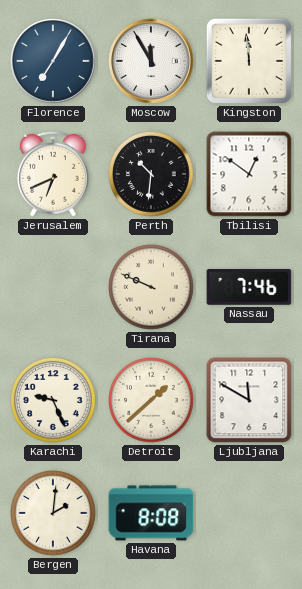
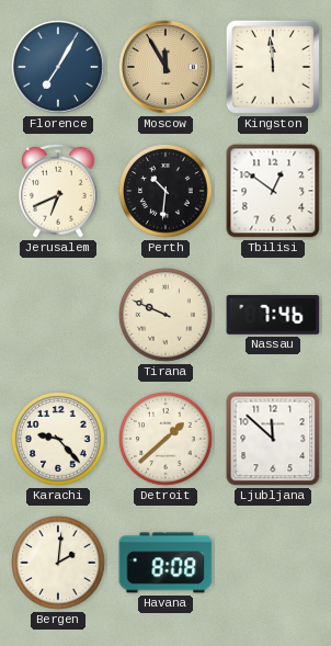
Moscow dial: white -> champagne
Karachi: 9:26 -> 9:23
Ljubljana: 11:50 -> 11:52
